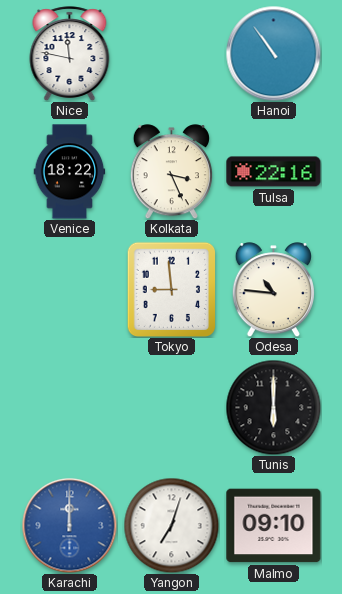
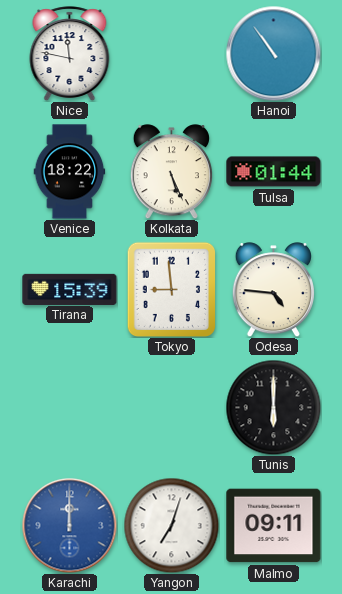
Kolkata: 3:26 -> 5:26
Tulsa: 22:16 -> 01:44
Tirana: none -> 15:39
Odesa: 10:46 -> 4:46
Malmo: 09:10 -> 09:11
